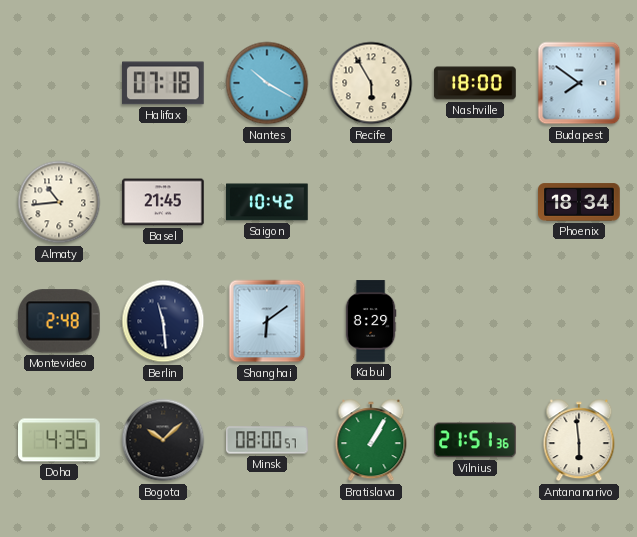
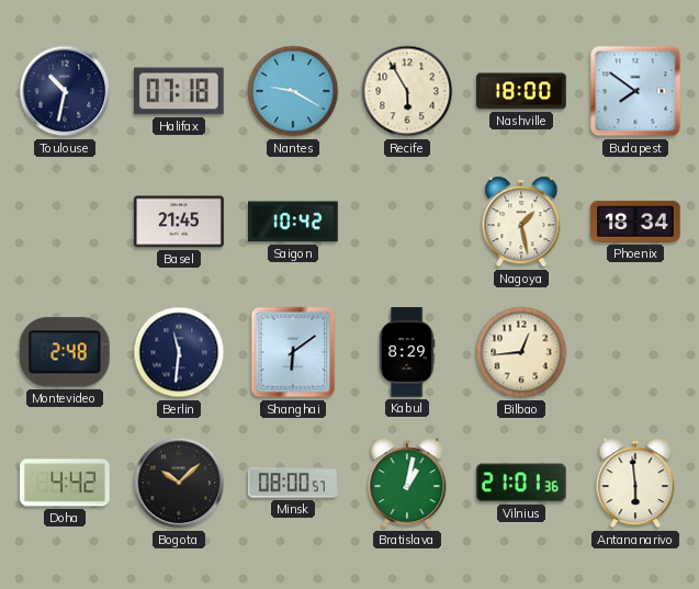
Toulouse: none -> 10:32
Nantes: 10:20 -> 9:20
Almaty: 10:44 -> none
Nagoya: none -> 1:28
Berlin: 11:29 -> 11:31
Bilbao: none -> 12:44
Doha: 4:35 -> 4:42
Bratislava: 1:05 -> 1:02
Vilnius: 21:51 -> 21:01
